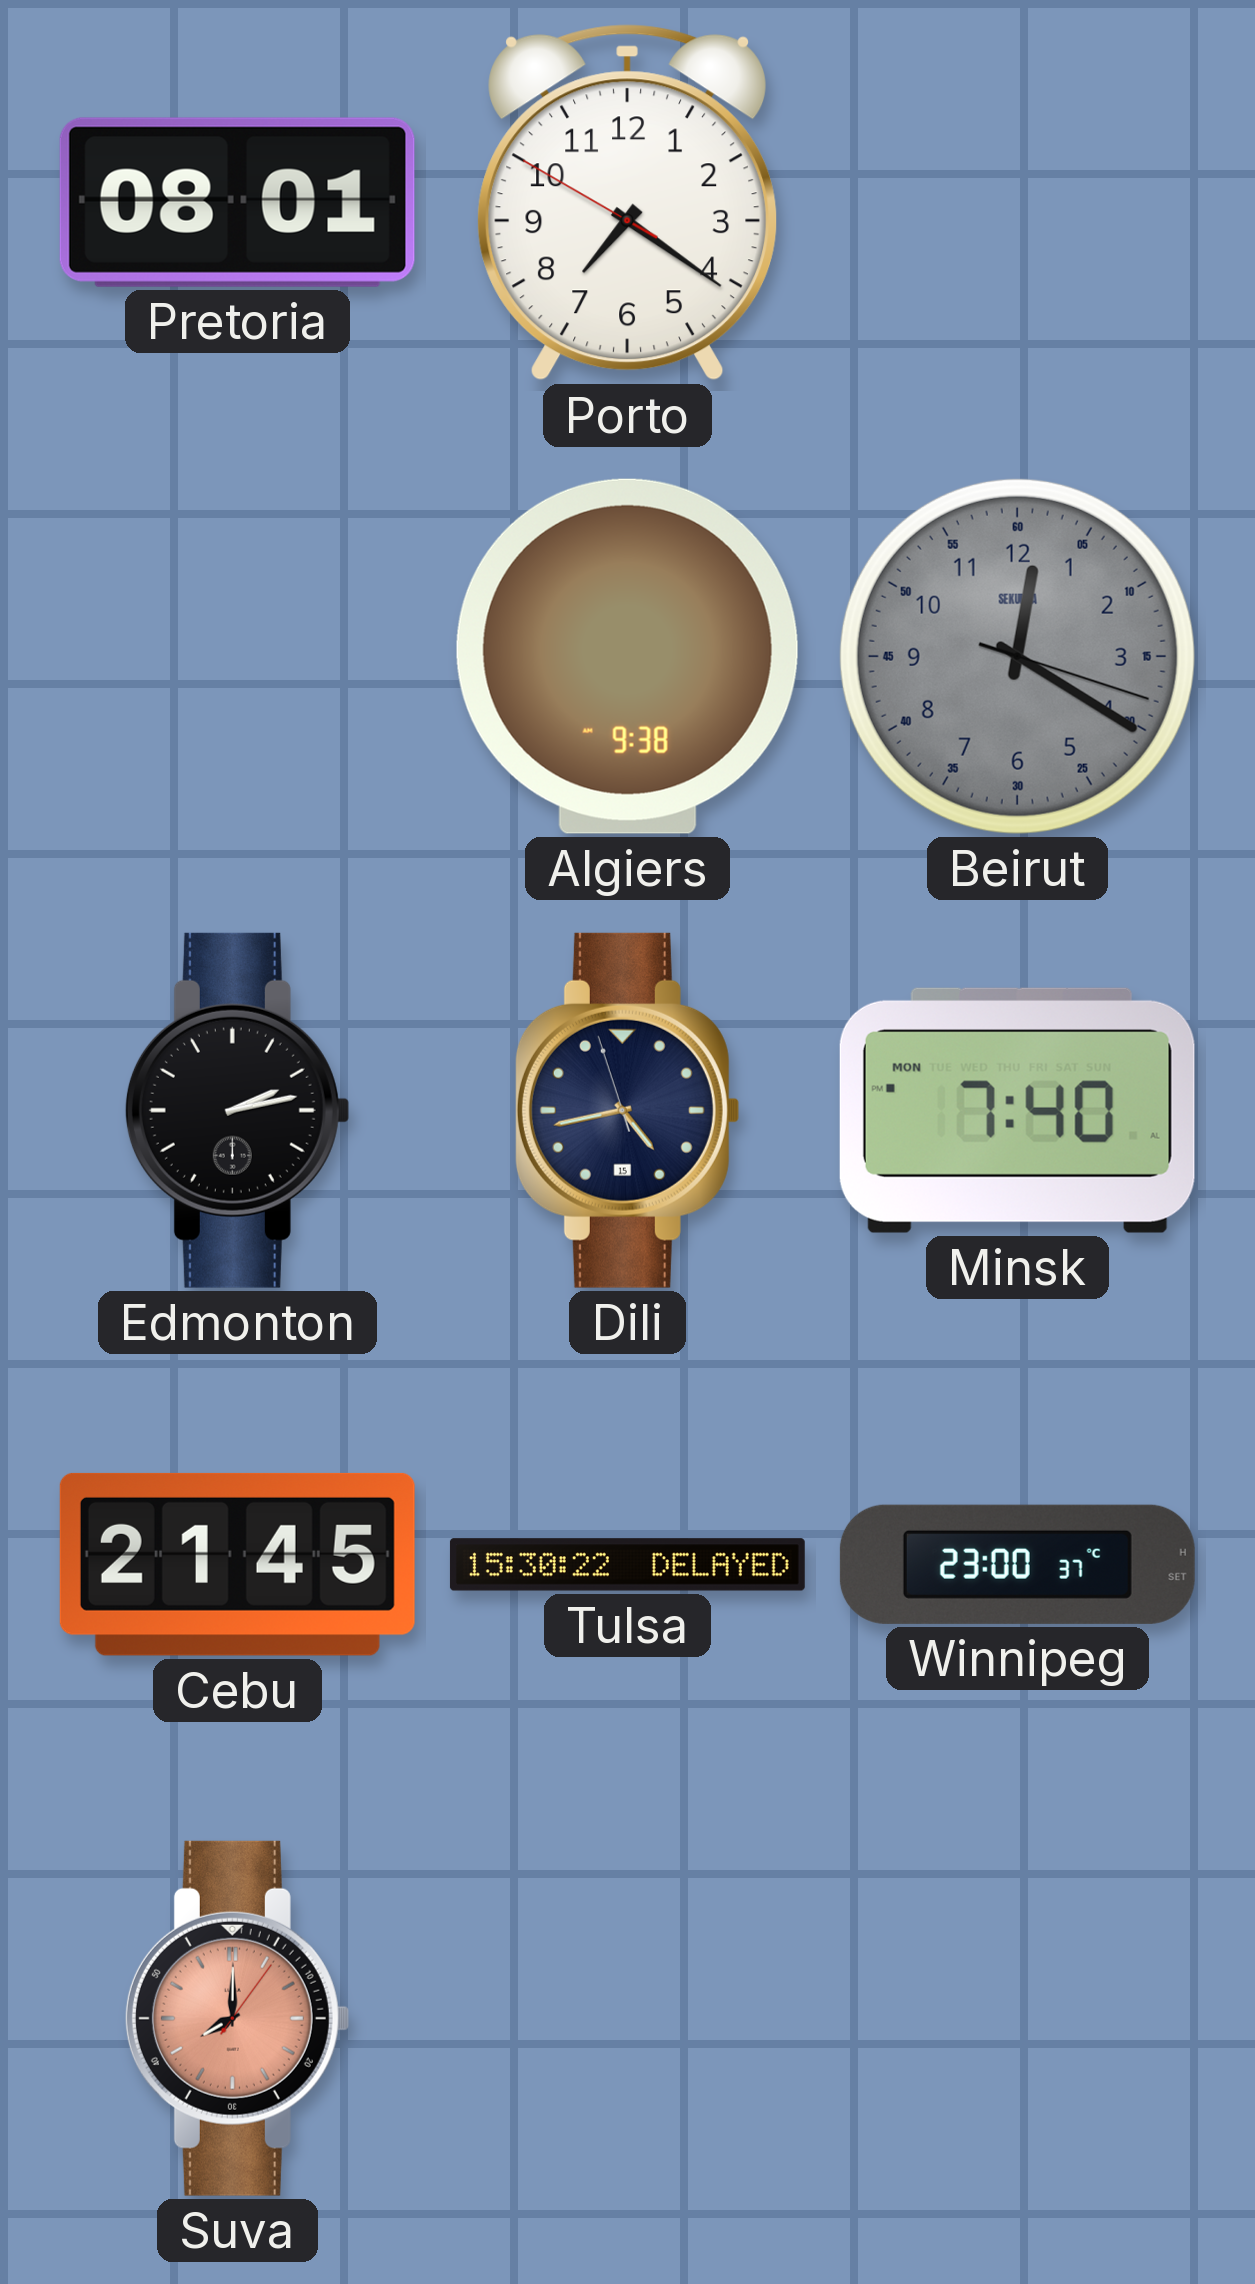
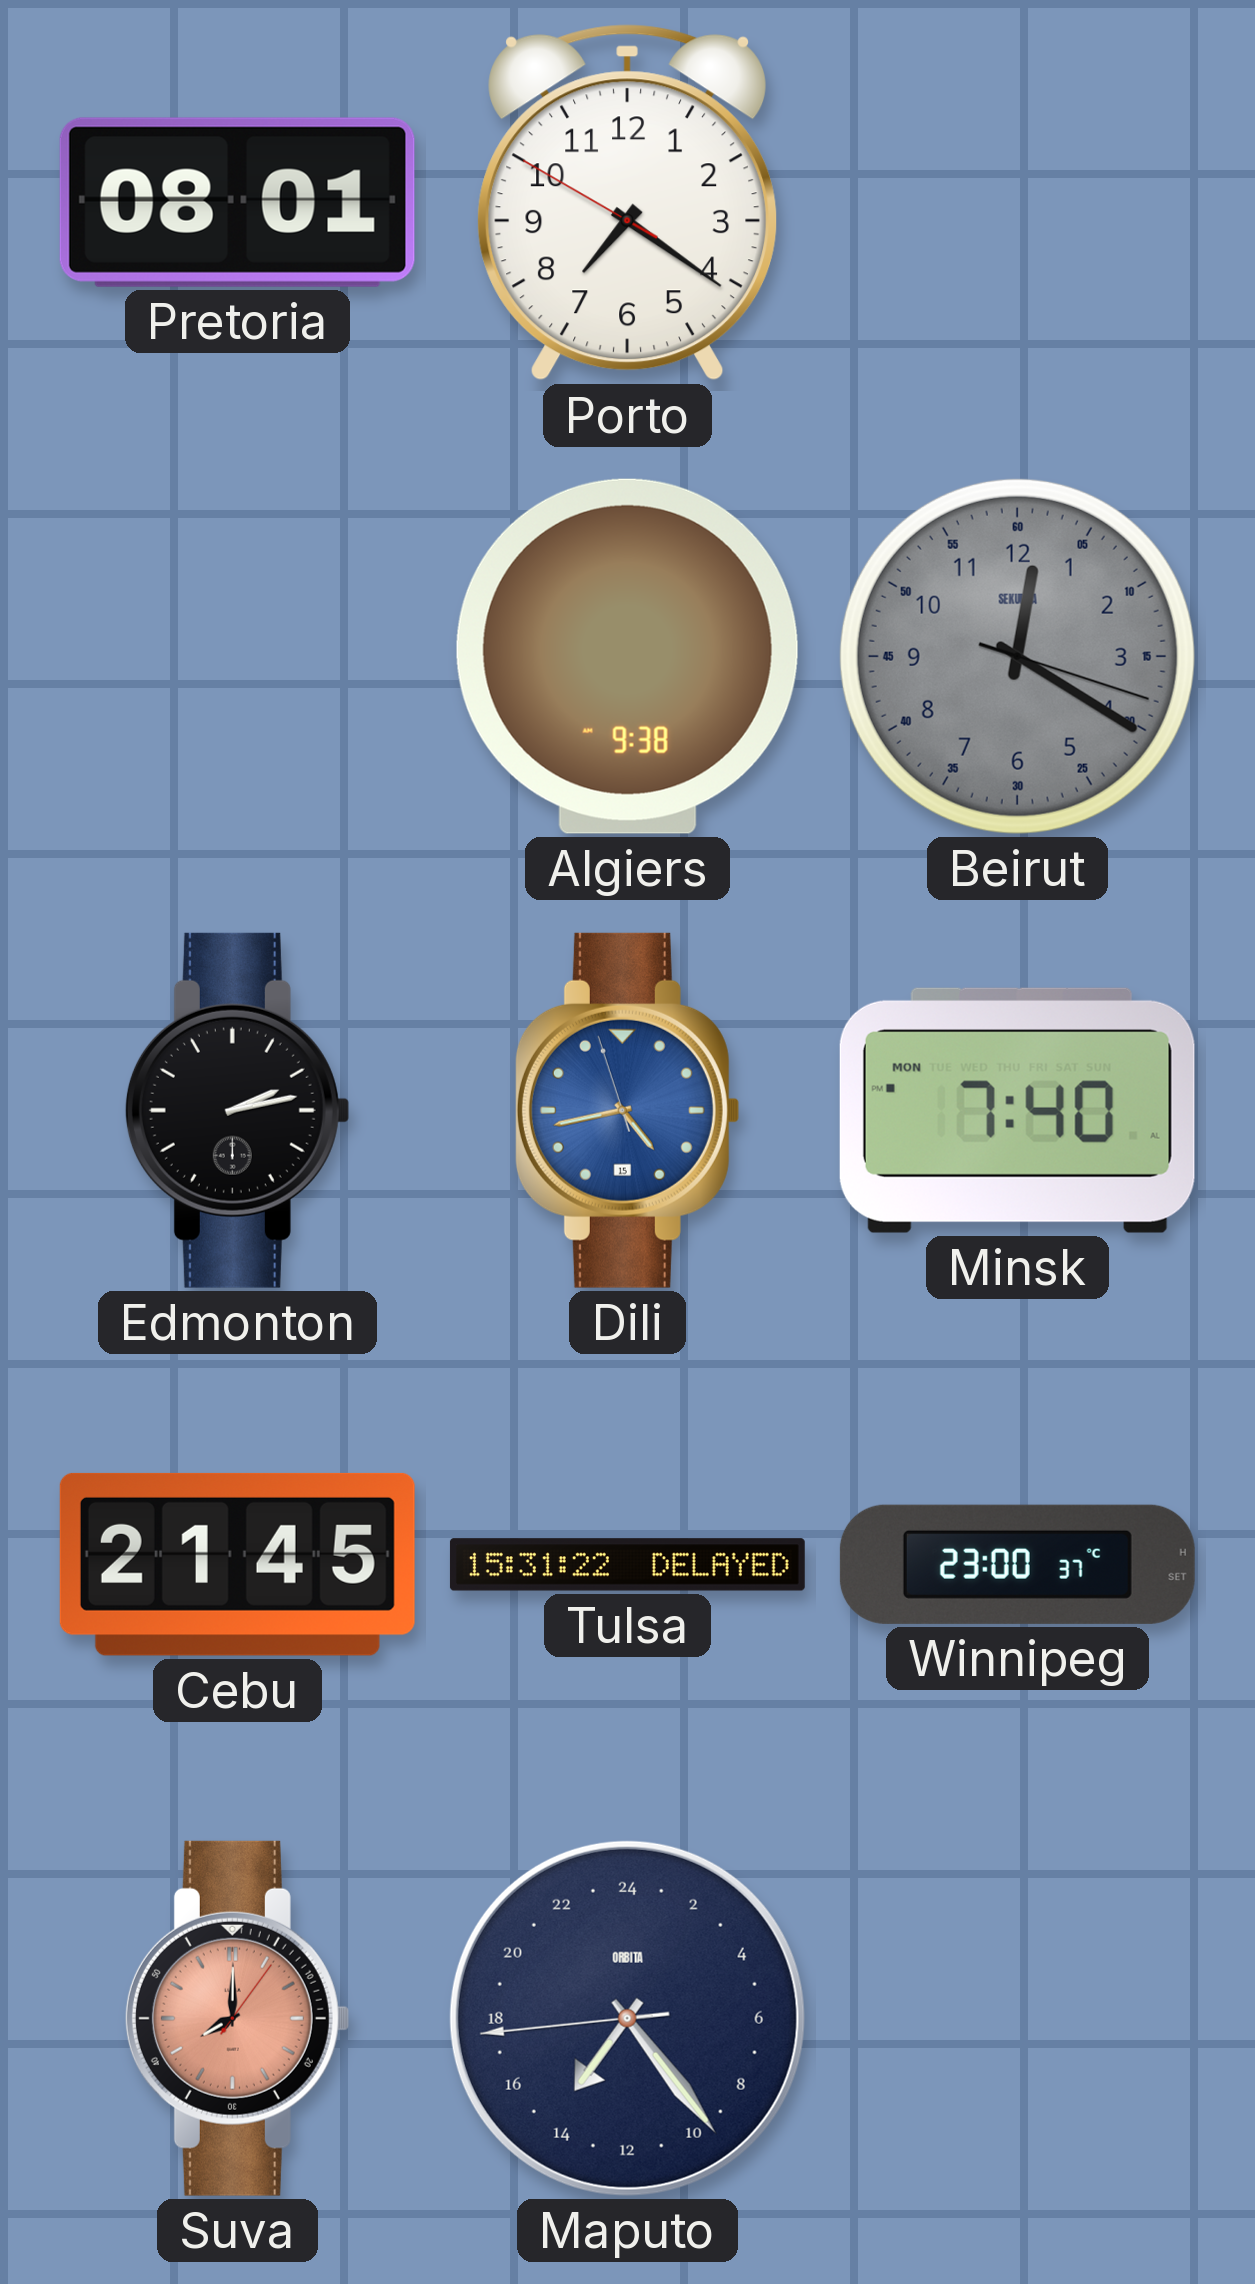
Dili dial: navy -> blue
Tulsa: 15:30 -> 15:31
Maputo: none -> 14:23
